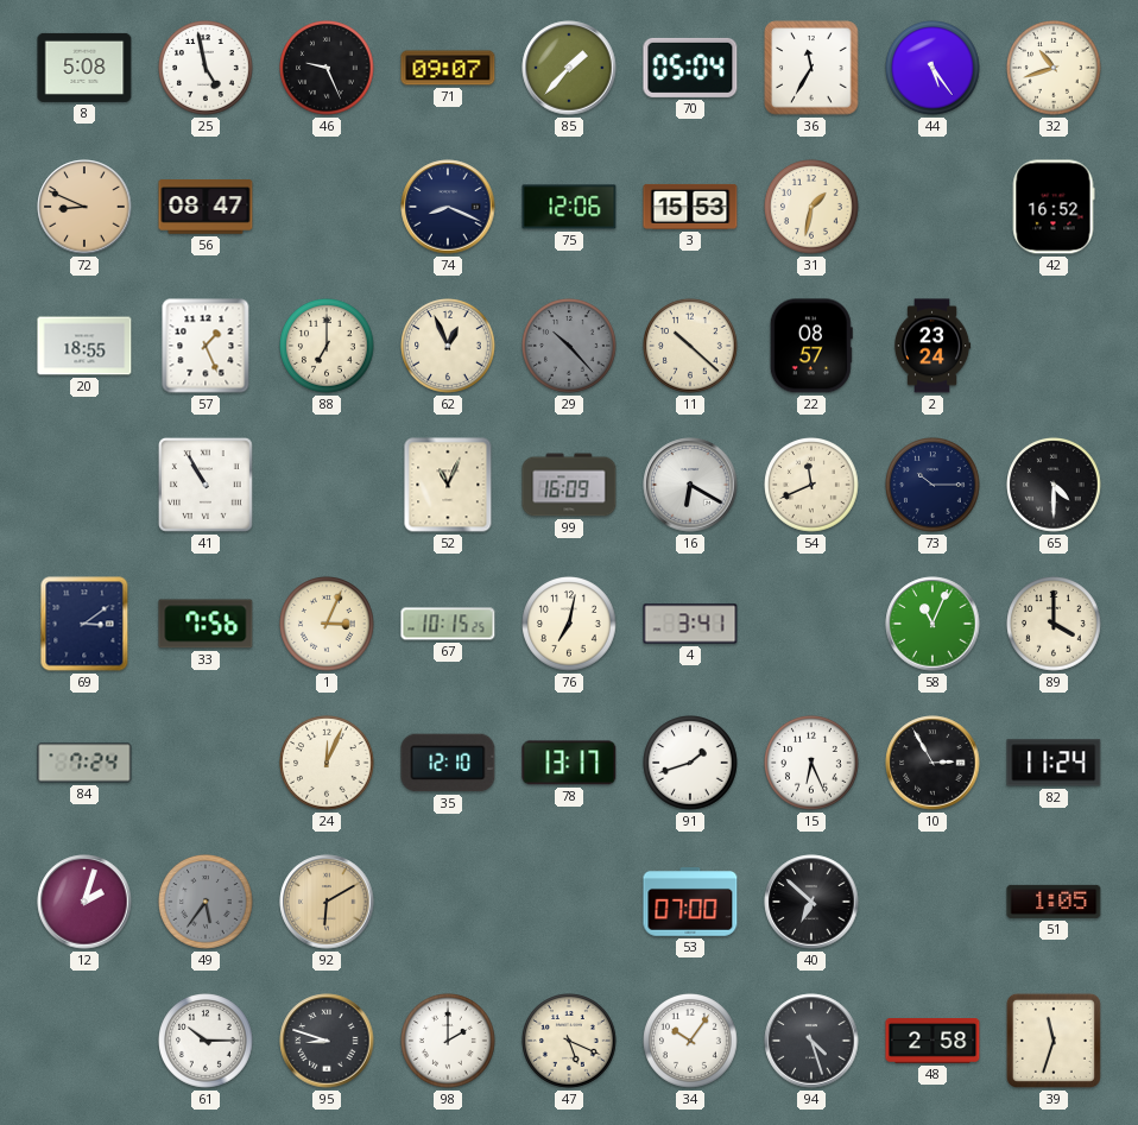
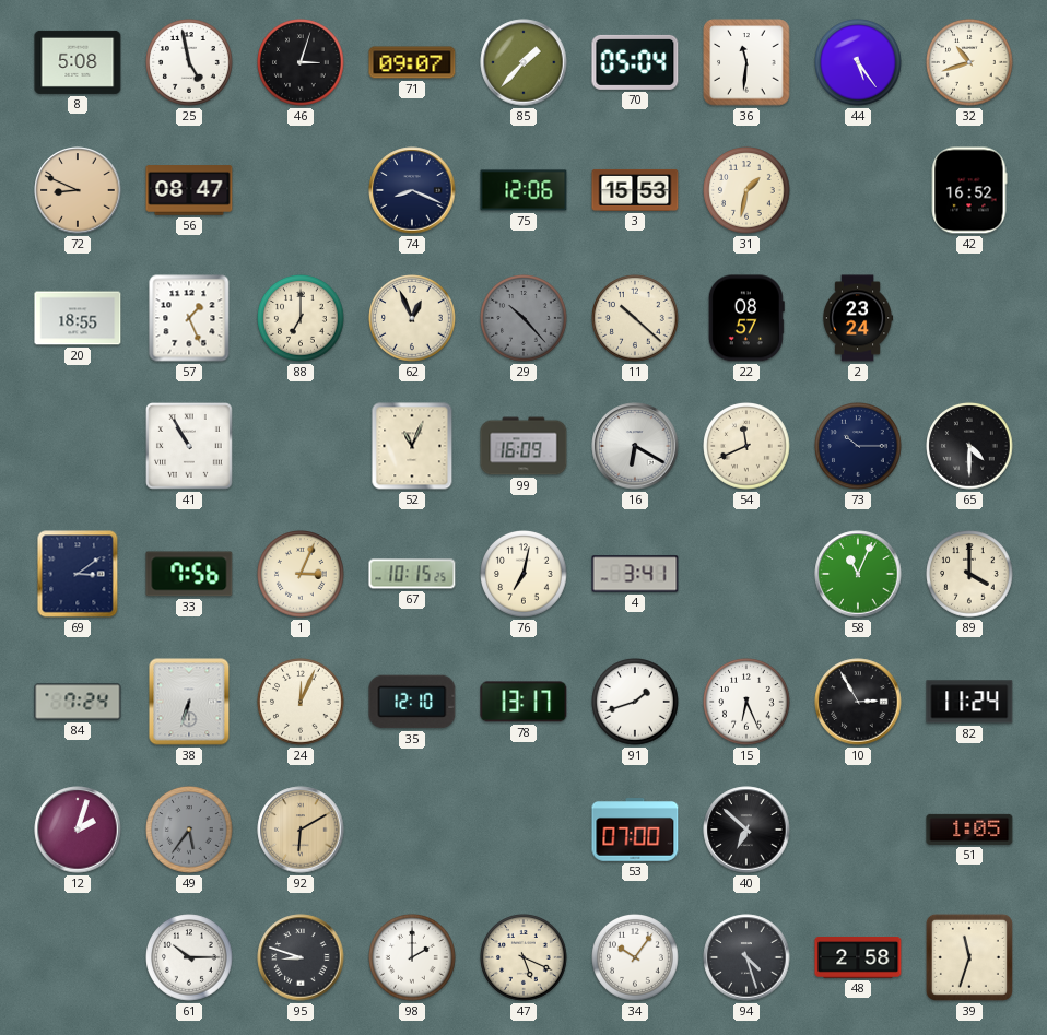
46: 9:26 -> 3:03
36: 11:35 -> 11:31
38: none -> 6:33
